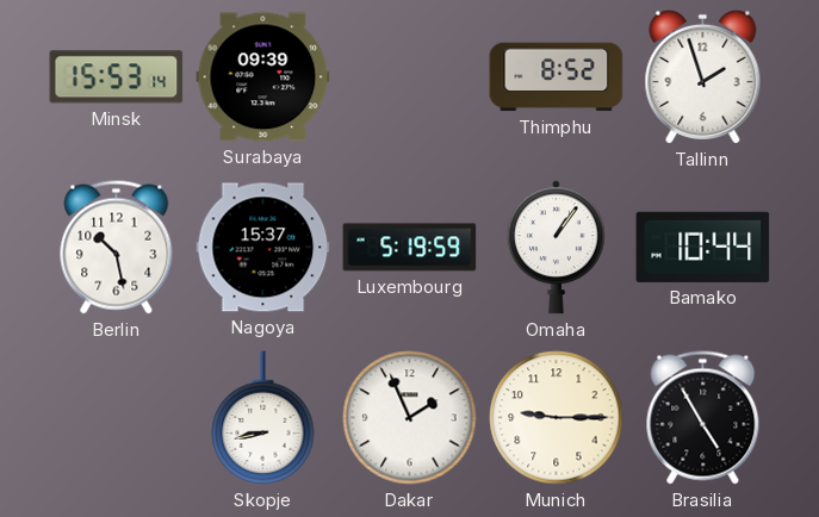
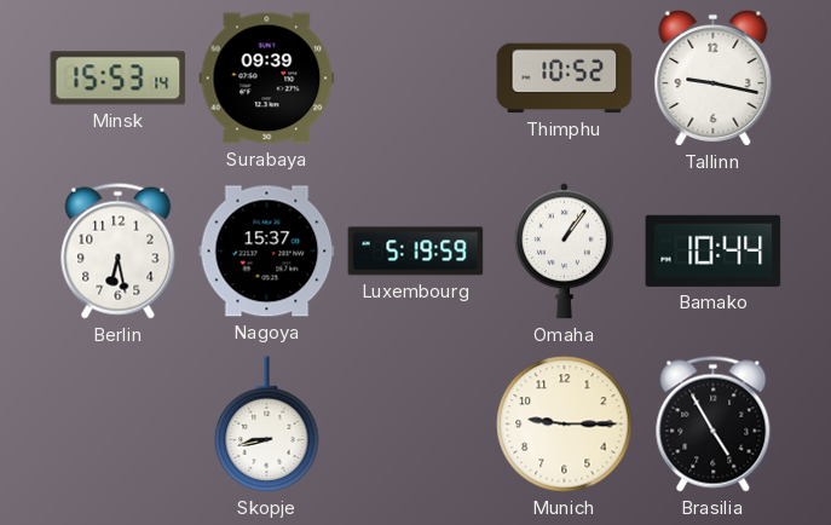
Thimphu: 8:52 -> 10:52
Tallinn: 1:57 -> 9:17
Berlin: 10:28 -> 6:28
Dakar: 1:56 -> none
